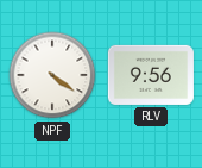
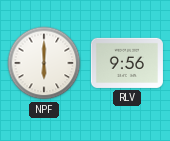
NPF: 4:21 -> 6:00
